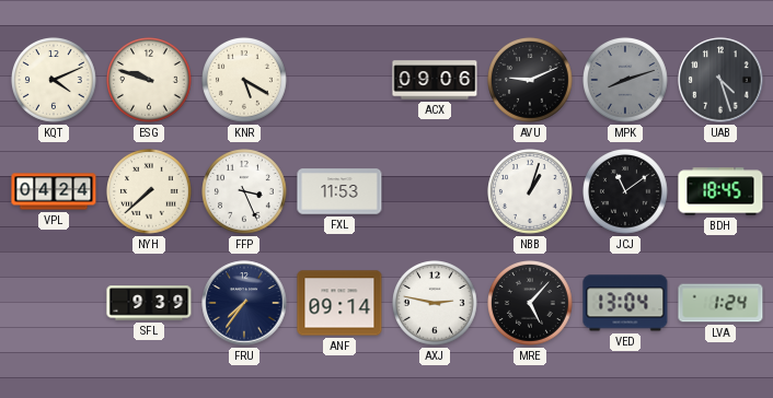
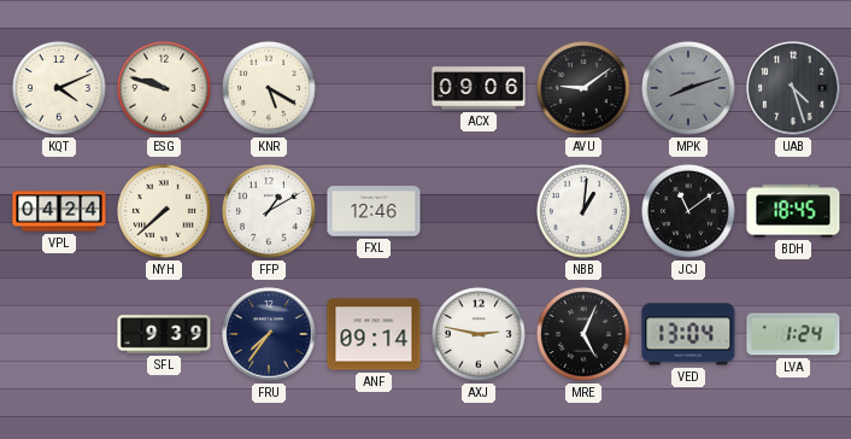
AVU: 9:11 -> 9:09
FFP: 3:26 -> 1:10
FXL: 11:53 -> 12:46
NBB: 1:03 -> 1:01
MRE: 5:07 -> 5:04
